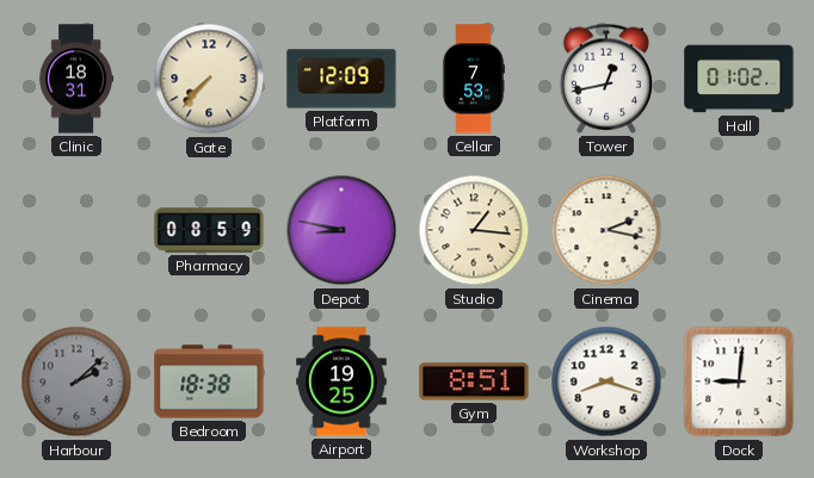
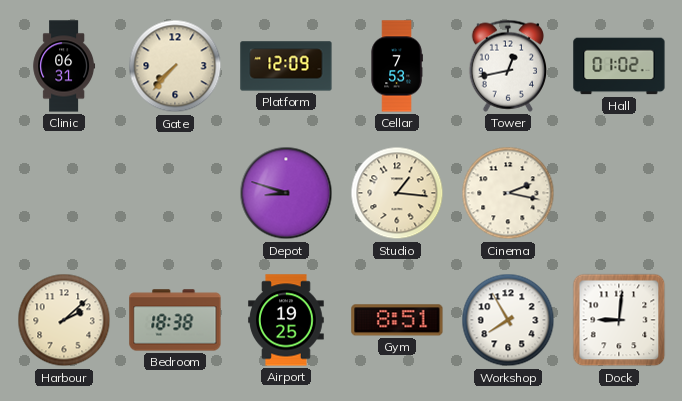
Clinic: 18:31 -> 06:31
Pharmacy: 08:59 -> none
Depot: 8:47 -> 8:48
Harbour dial: grey -> cream
Workshop: 8:18 -> 7:55
